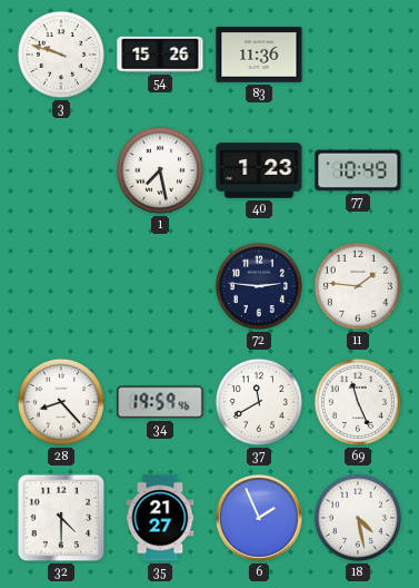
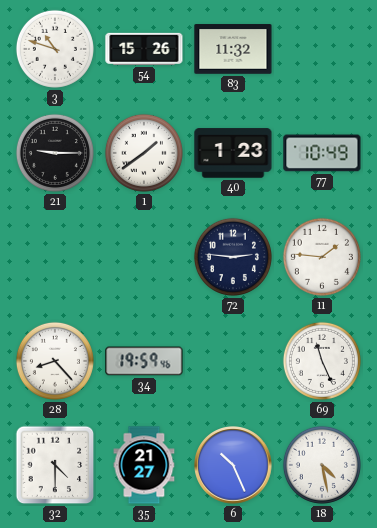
3: 9:48 -> 10:48
83: 11:36 -> 11:32
21: none -> 9:15
1: 7:28 -> 1:39
37: 11:40 -> none
6: 1:56 -> 10:26
